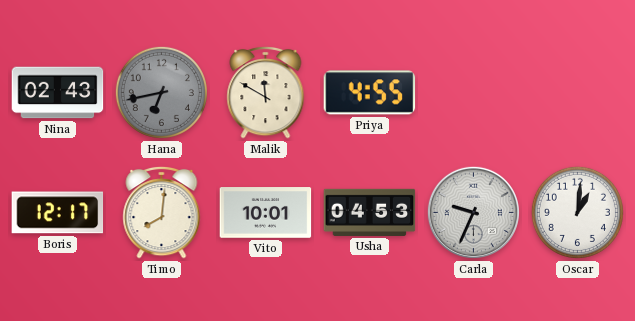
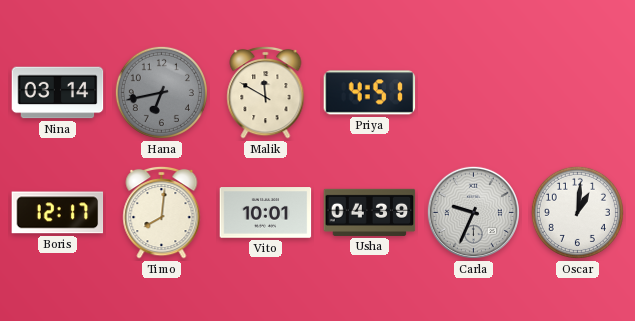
Nina: 02:43 -> 03:14
Priya: 4:55 -> 4:51
Usha: 04:53 -> 04:39
